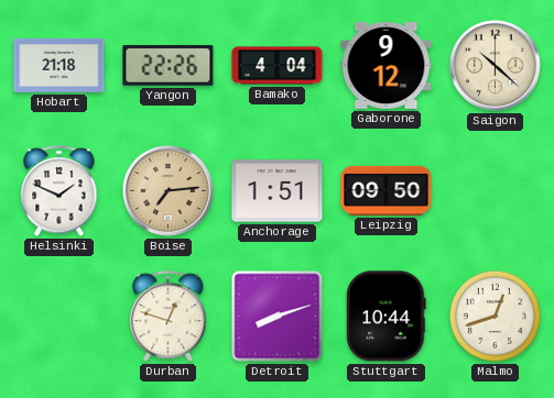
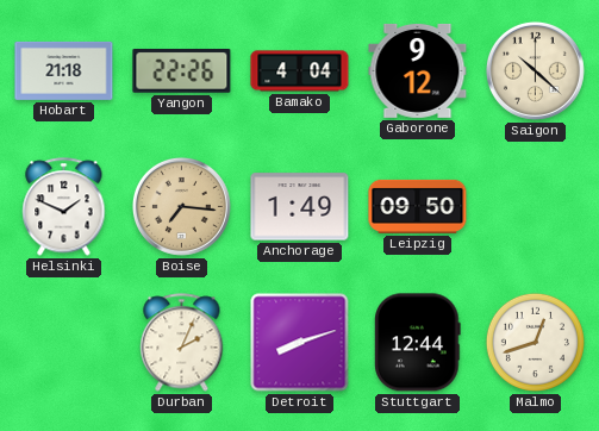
Boise: 7:14 -> 7:16
Anchorage: 1:51 -> 1:49
Durban: 12:48 -> 2:04
Stuttgart: 10:44 -> 12:44
